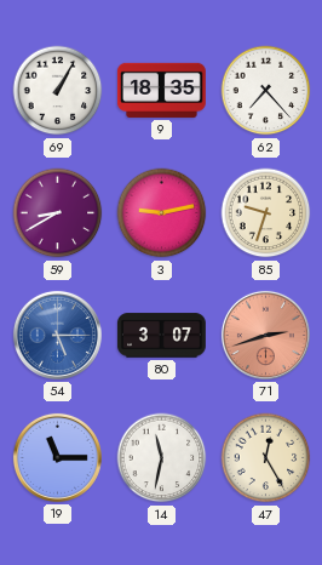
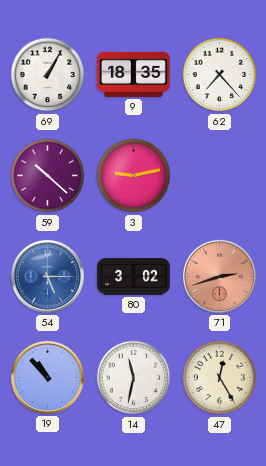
59: 8:40 -> 10:22
85: 9:33 -> none
80: 3:07 -> 3:02
19: 11:15 -> 10:53
